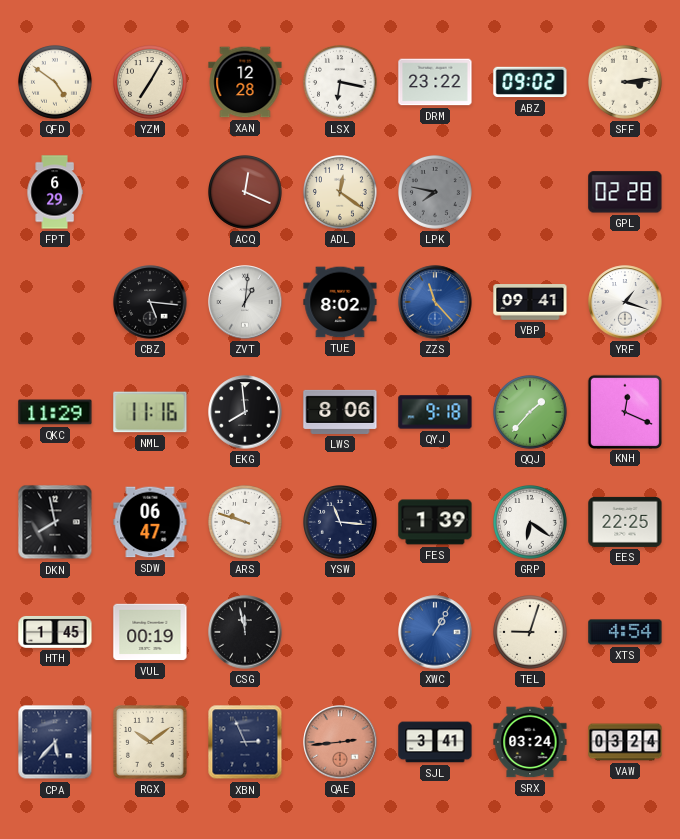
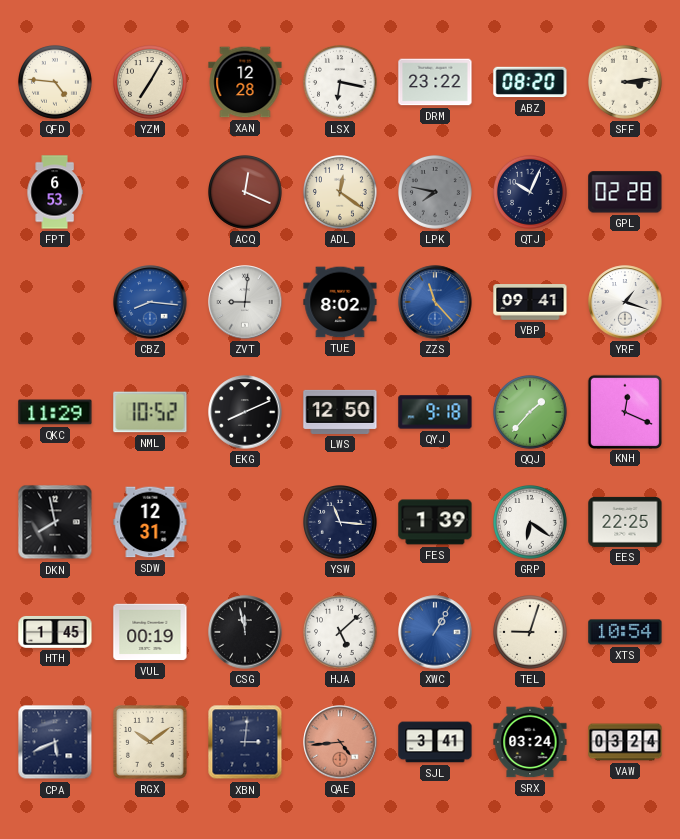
QFD: 4:51 -> 4:46
ABZ: 09:02 -> 08:20
FPT: 6:29 -> 6:53
QTJ: none -> 10:04
CBZ: 5:16 -> 8:16
CBZ dial: black -> blue
ZVT: 1:01 -> 9:01
NML: 11:16 -> 10:52
EKG: 7:59 -> 8:11
LWS: 8:06 -> 12:50
SDW: 06:47 -> 12:31
ARS: 9:48 -> none
HJA: none -> 5:08
XTS: 4:54 -> 10:54
CPA: 5:37 -> 5:41
XBN: 2:56 -> 3:01
QAE: 2:44 -> 4:44
